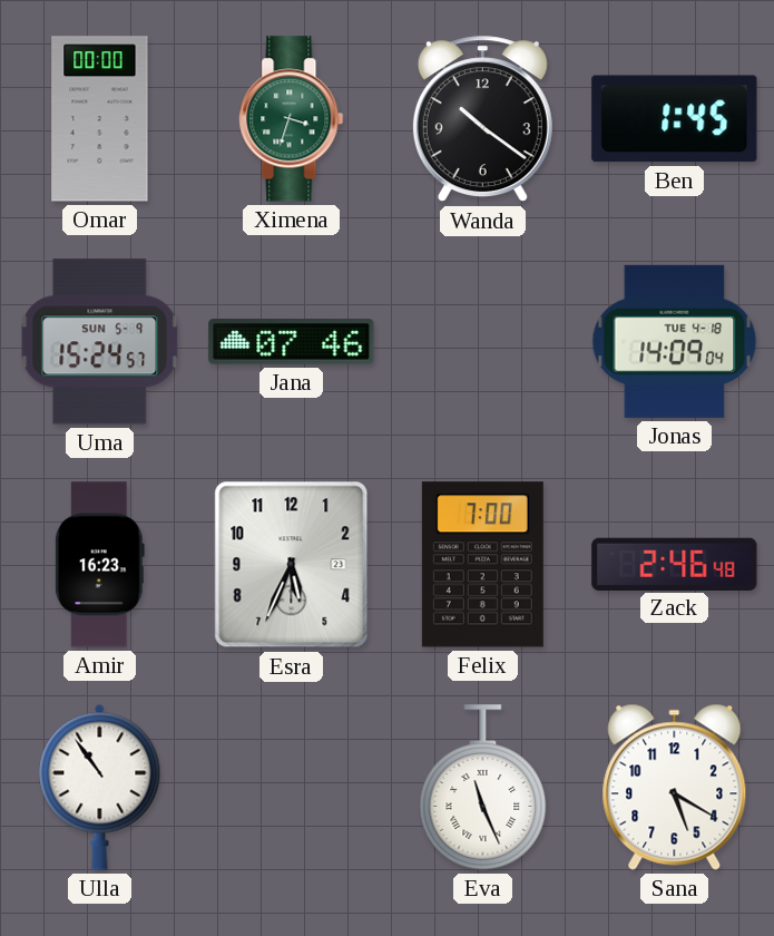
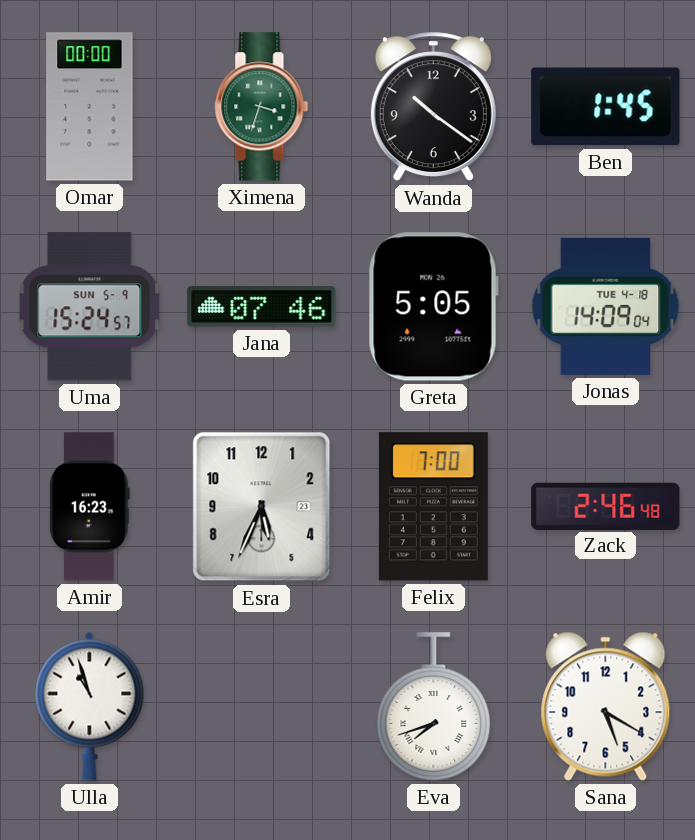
Greta: none -> 5:05
Ulla: 10:54 -> 10:57
Eva: 11:26 -> 7:42
